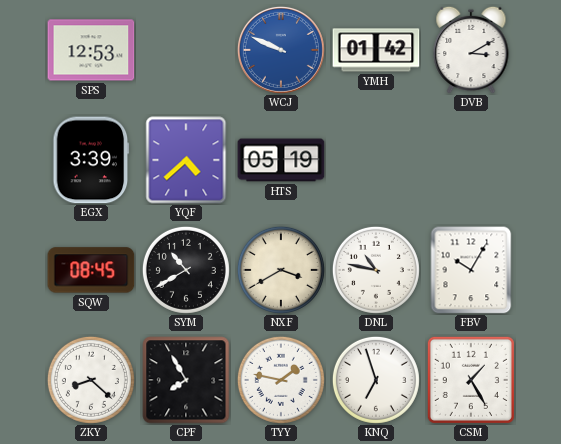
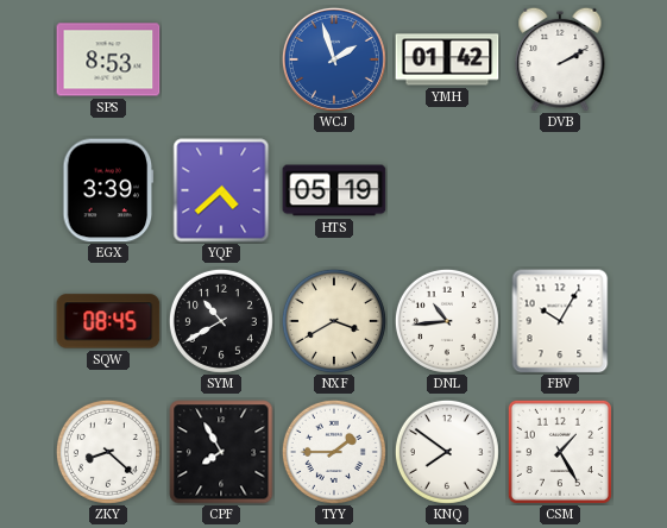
SPS: 12:53 -> 8:53
WCJ: 9:49 -> 1:57
DVB: 3:10 -> 2:10
DNL: 10:47 -> 10:44
TYY: 1:47 -> 1:45
KNQ: 6:57 -> 7:51
